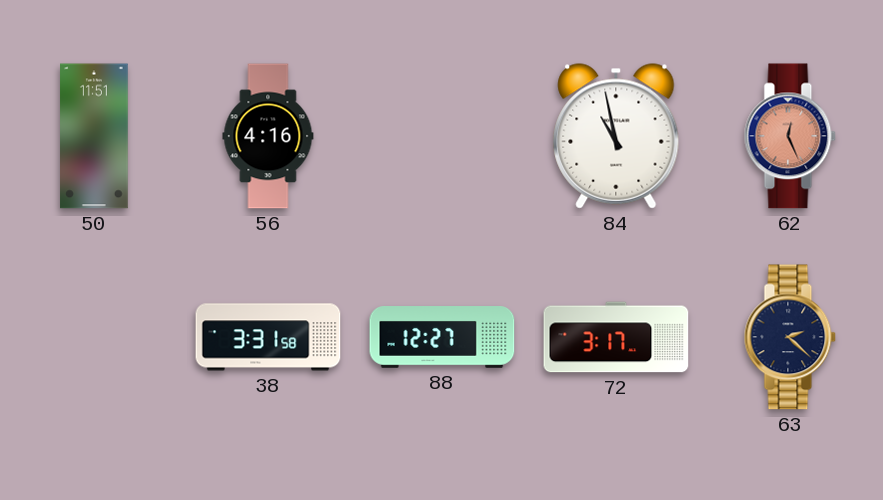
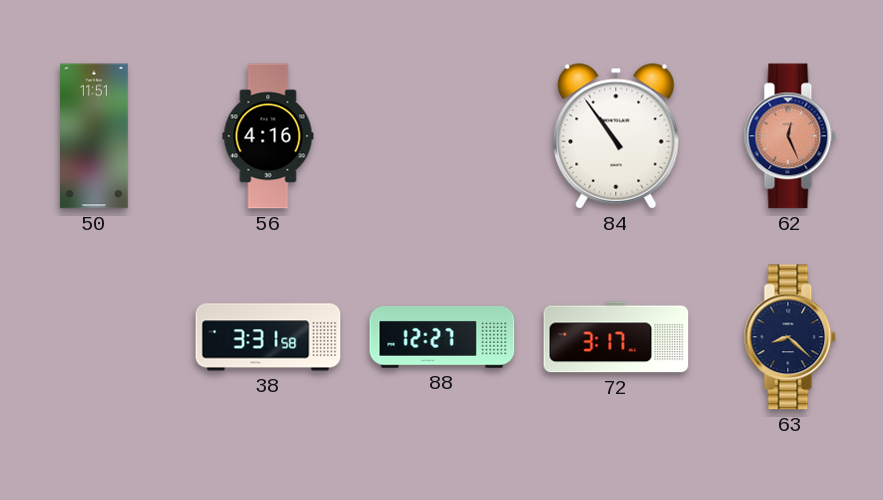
84: 10:58 -> 10:54
63: 2:22 -> 8:22
